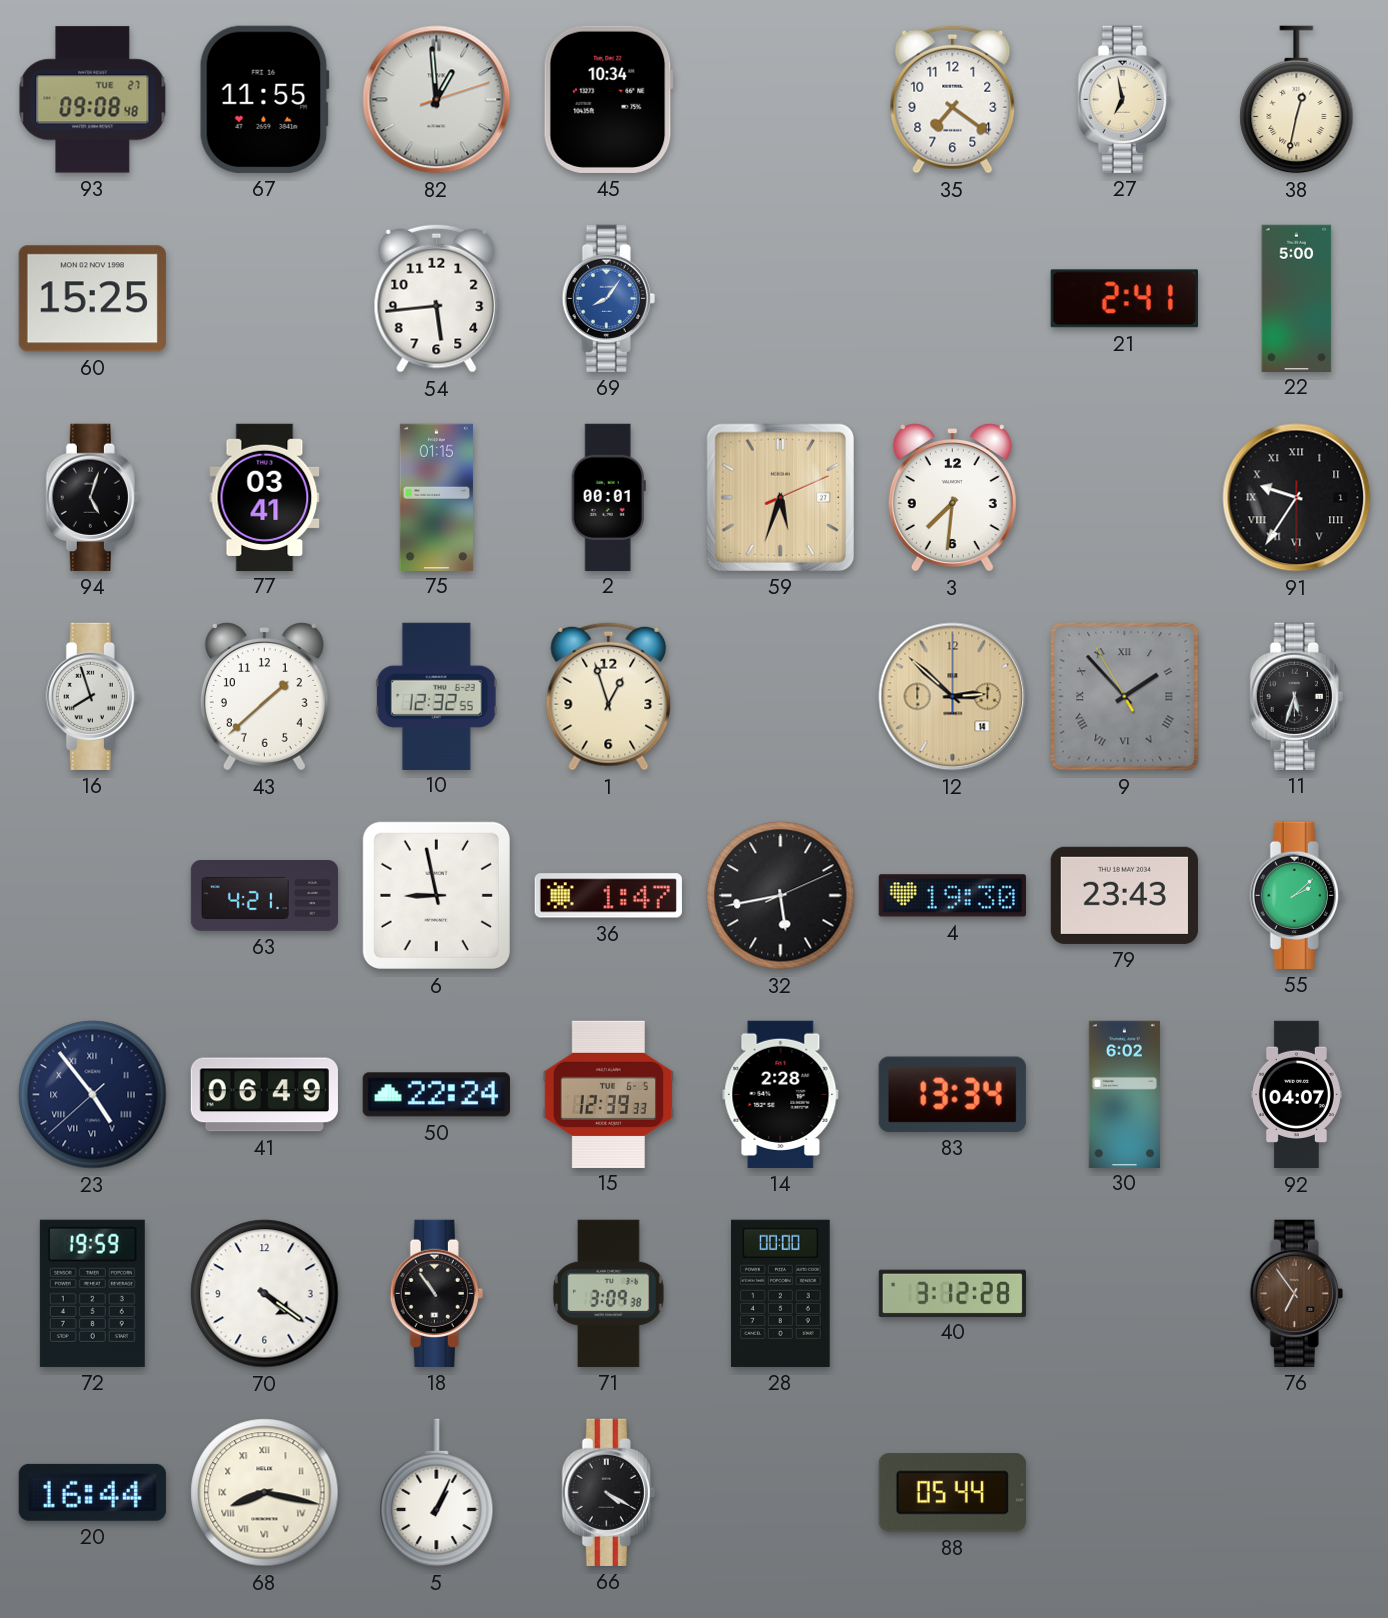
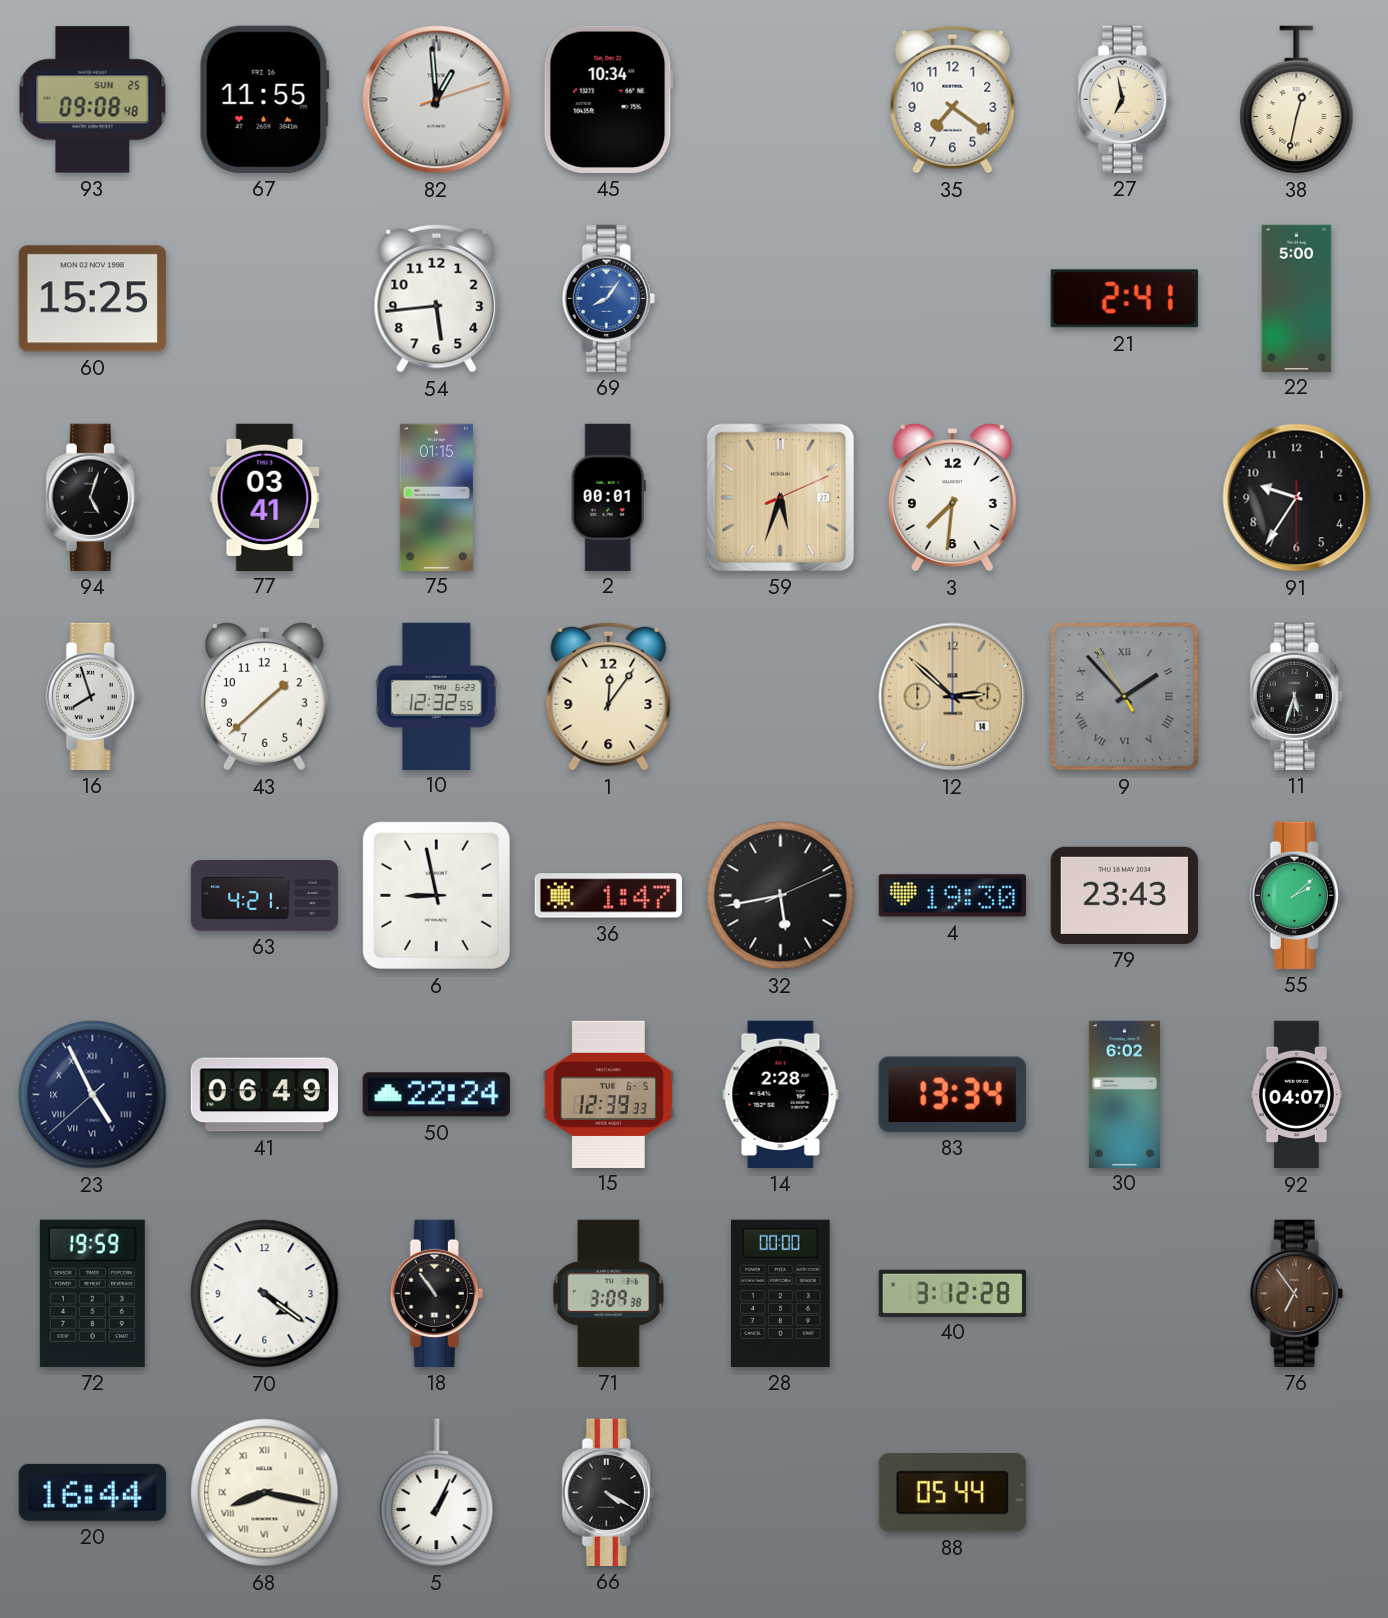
93 date: TUE 27 -> SUN 25
91 numerals: Roman -> Arabic
1: 12:57 -> 12:06
23: 4:53 -> 4:55
